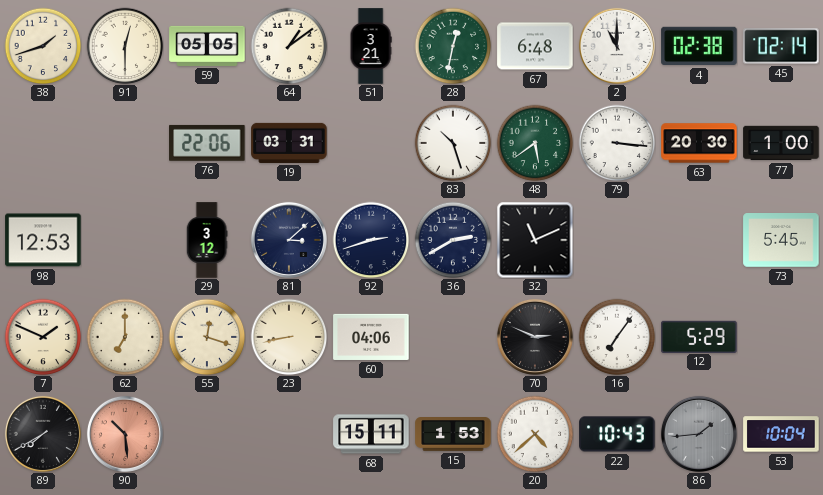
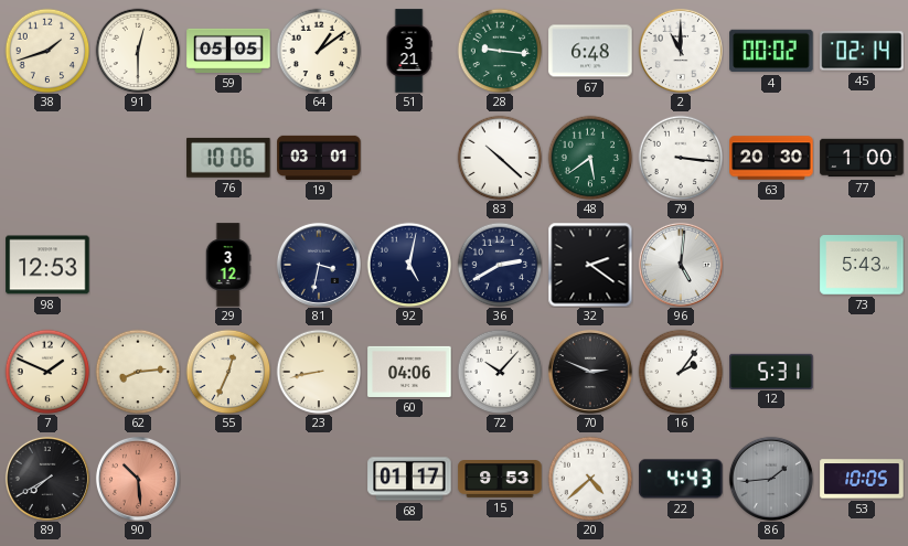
28: 12:32 -> 9:16
4: 02:38 -> 00:02
76: 22:06 -> 10:06
19: 03:31 -> 03:01
83: 10:27 -> 10:22
81: 3:08 -> 3:32
92: 2:42 -> 5:02
32: 11:11 -> 2:21
96: none -> 5:01
73: 5:45 -> 5:43
62: 7:00 -> 8:14
55: 12:18 -> 12:34
72: none -> 10:07
16: 7:06 -> 2:06
12: 5:29 -> 5:31
68: 15:11 -> 01:17
15: 1:53 -> 9:53
22: 10:43 -> 4:43
53: 10:04 -> 10:05
